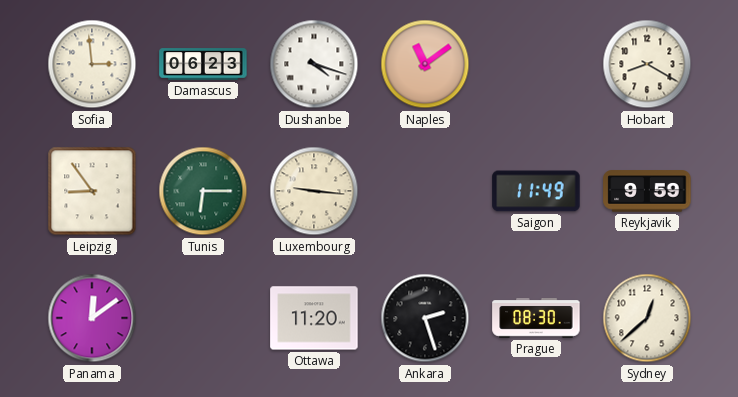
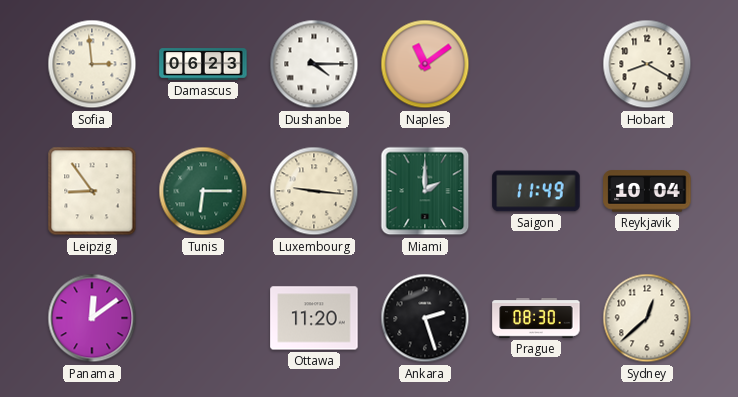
Dushanbe: 4:18 -> 4:15
Miami: none -> 2:00
Reykjavik: 9:59 -> 10:04
